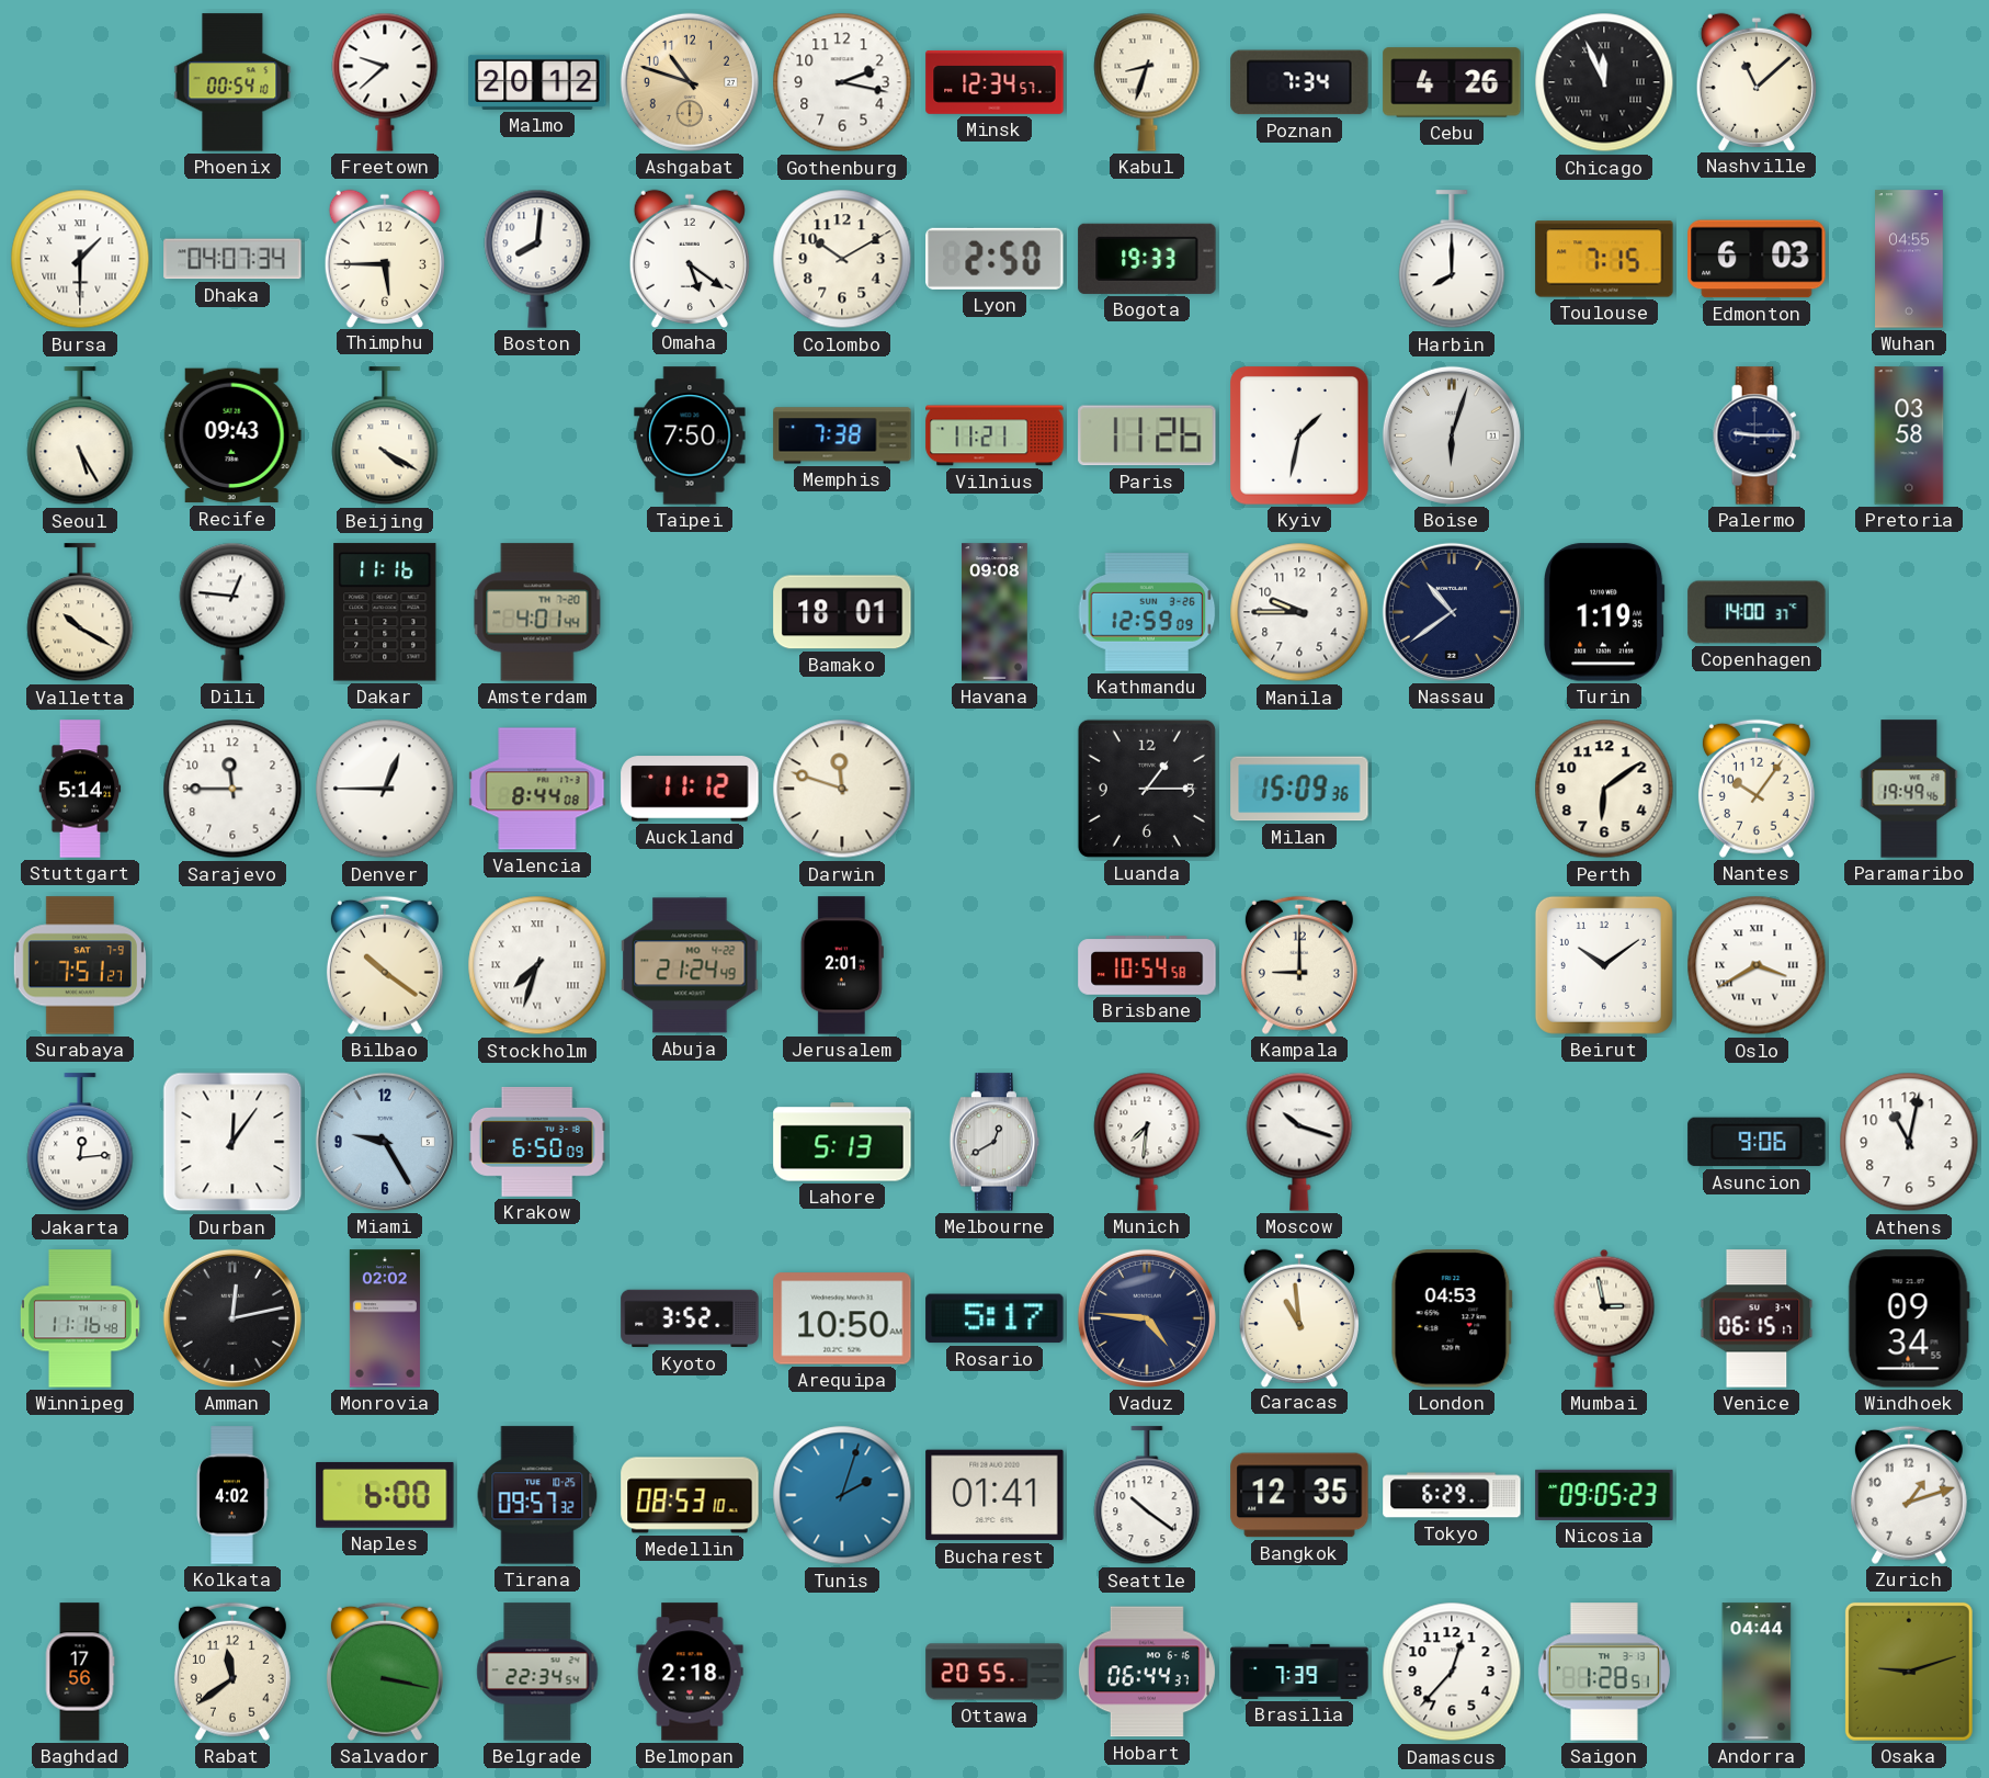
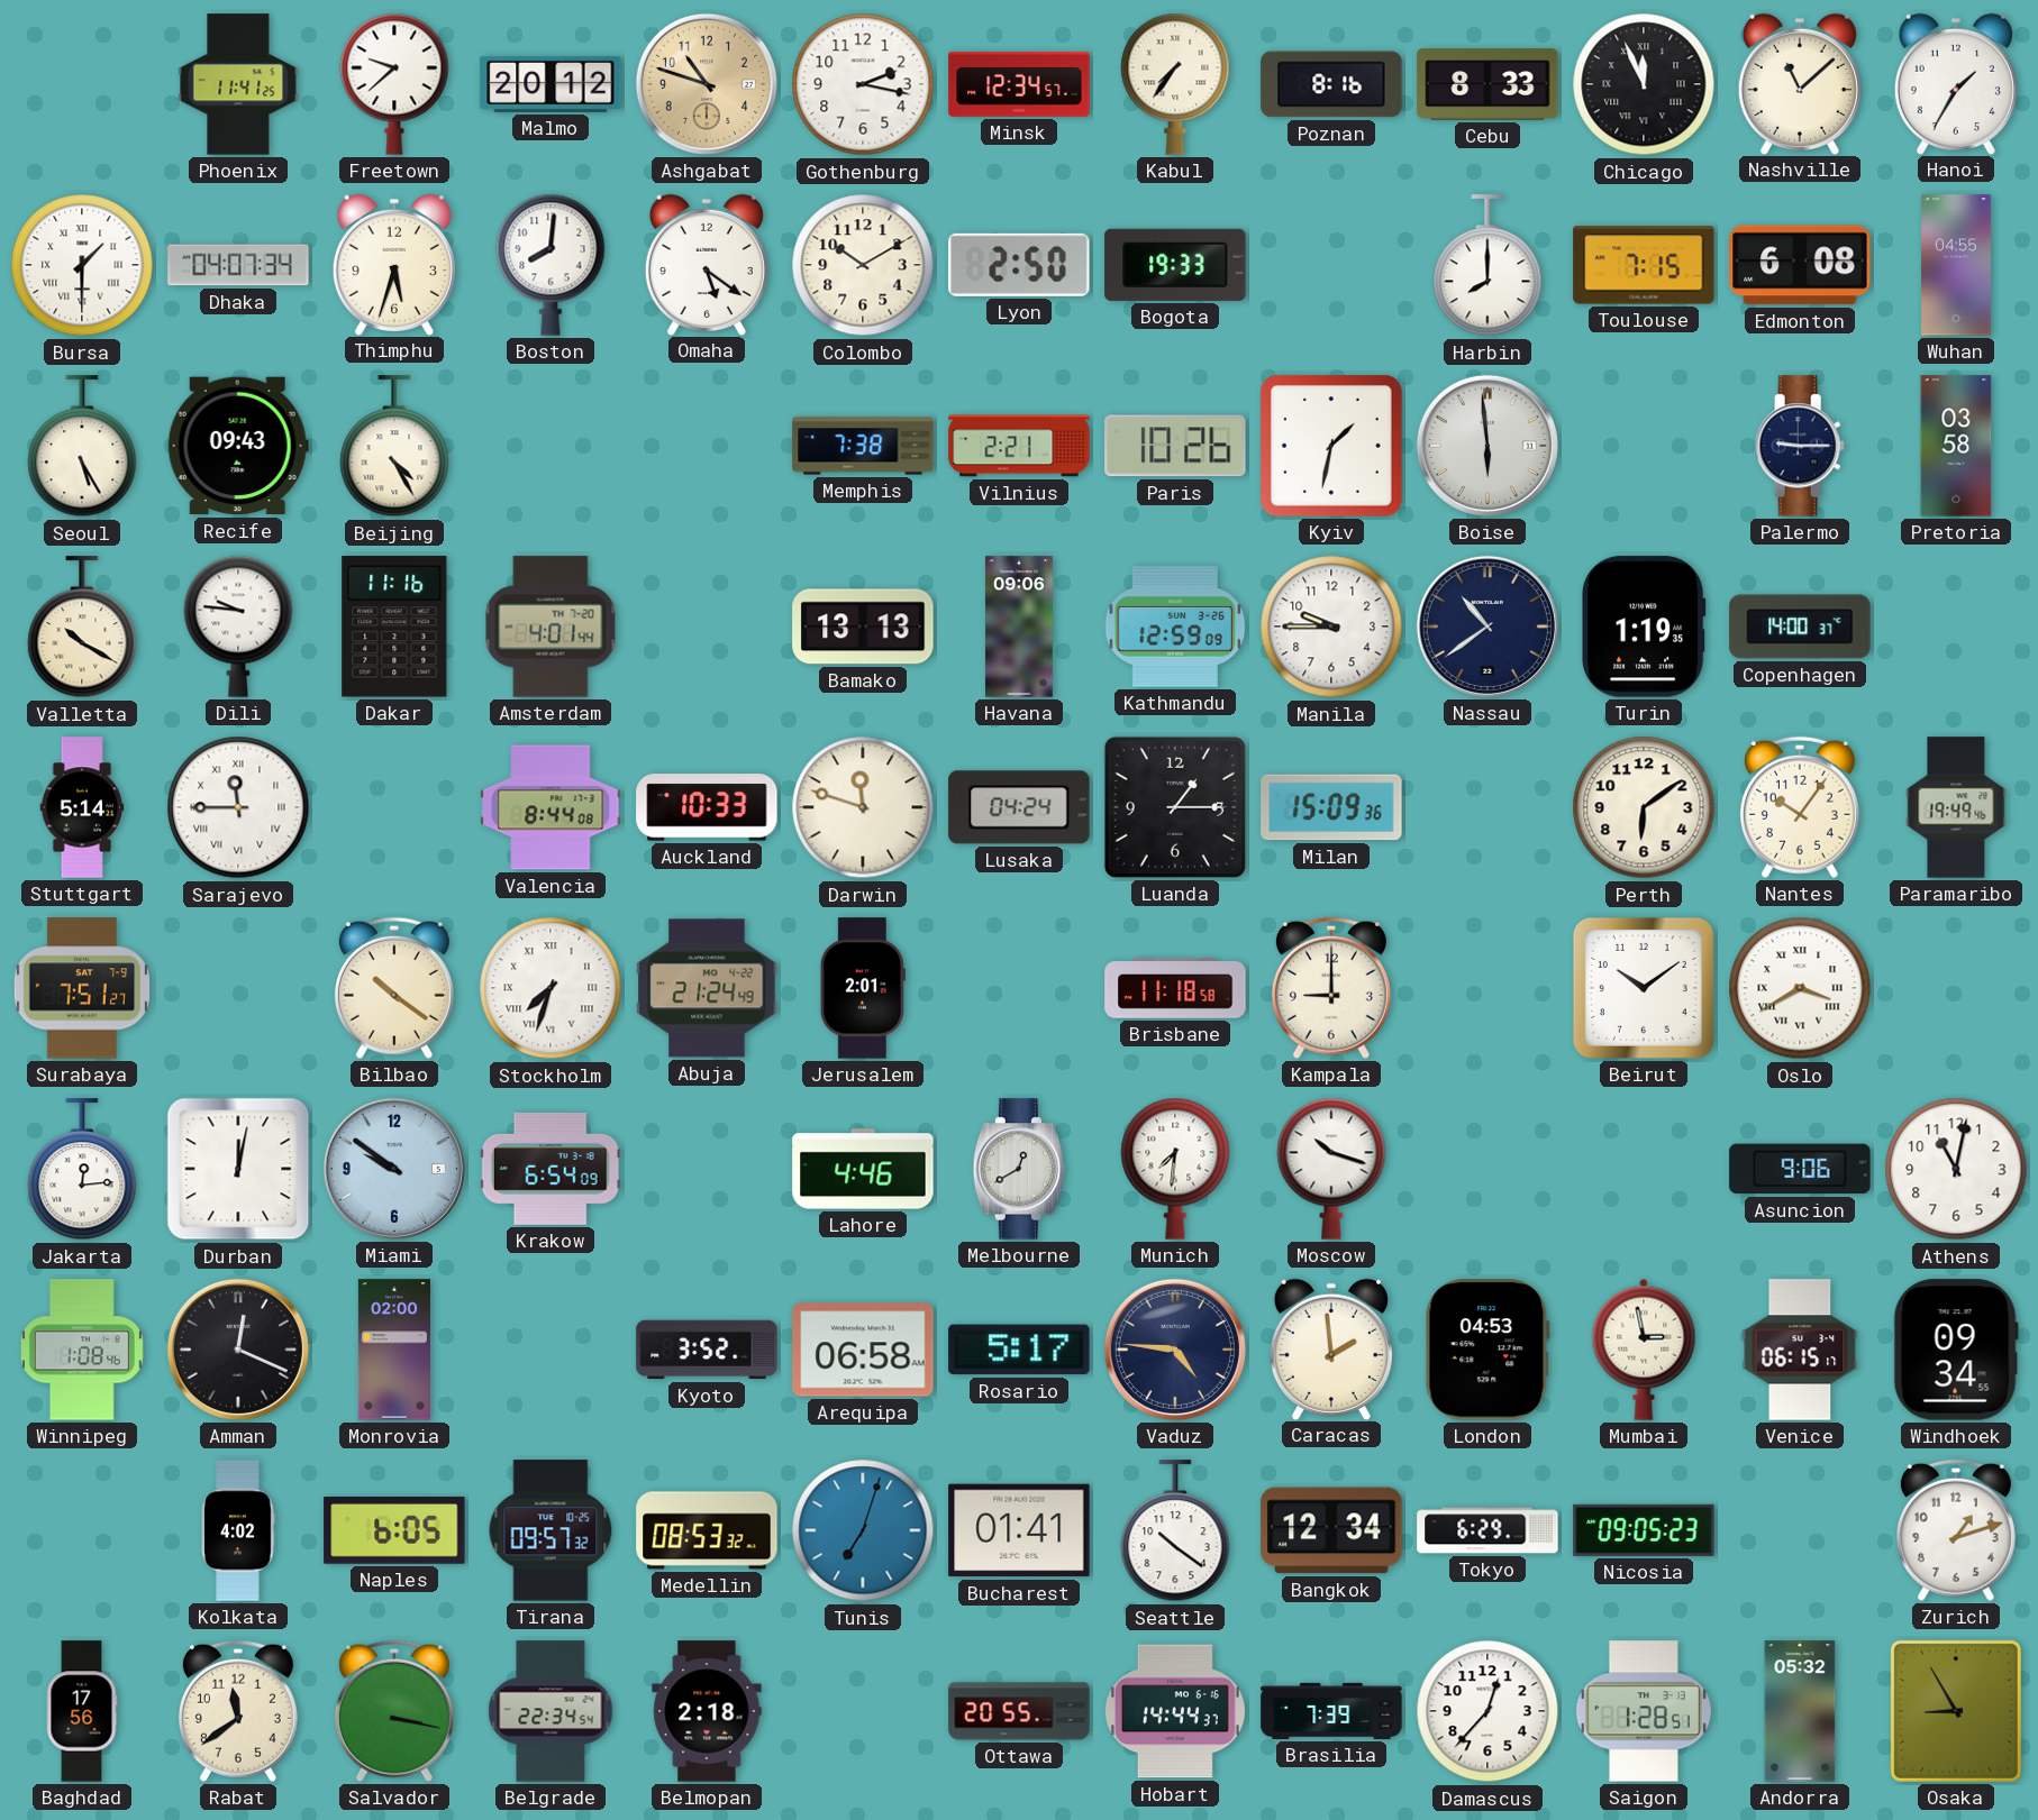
Phoenix: 00:54 -> 11:41
Kabul: 8:33 -> 7:36
Poznan: 7:34 -> 8:16
Cebu: 4:26 -> 8:33
Hanoi: none -> 1:35
Thimphu: 5:45 -> 5:33
Edmonton: 6:03 -> 6:08
Beijing: 4:20 -> 4:25
Taipei: 7:50 -> none
Vilnius: 11:21 -> 2:21
Paris: 11:26 -> 10:26
Boise: 6:03 -> 5:59
Dili: 12:46 -> 9:46
Bamako: 18:01 -> 13:13
Havana: 09:08 -> 09:06
Sarajevo numerals: Arabic -> Roman
Denver: 12:45 -> none
Auckland: 11:12 -> 10:33
Lusaka: none -> 04:24
Brisbane: 10:54 -> 11:18
Durban: 12:06 -> 12:02
Miami: 9:25 -> 9:51
Krakow: 6:50 -> 6:54
Lahore: 5:13 -> 4:46
Winnipeg: 11:16 -> 1:08
Amman: 12:13 -> 12:19
Monrovia: 02:02 -> 02:00
Arequipa: 10:50 -> 06:58
Caracas: 10:59 -> 1:59
Naples: 6:00 -> 6:05
Medellin: 08:53:10 -> 08:53:32
Tunis: 2:03 -> 7:03
Bangkok: 12:35 -> 12:34
Hobart: 06:44 -> 14:44
Andorra: 04:44 -> 05:32
Osaka: 9:12 -> 8:55
